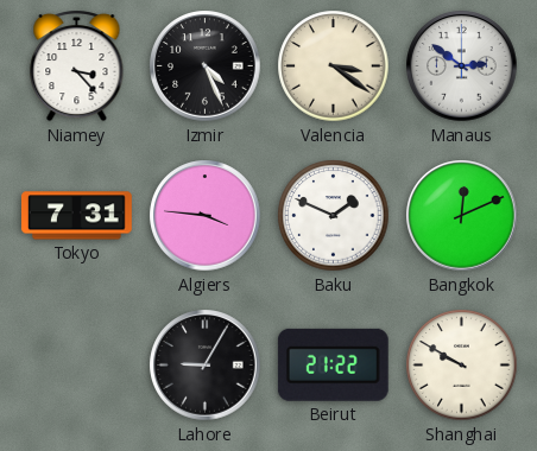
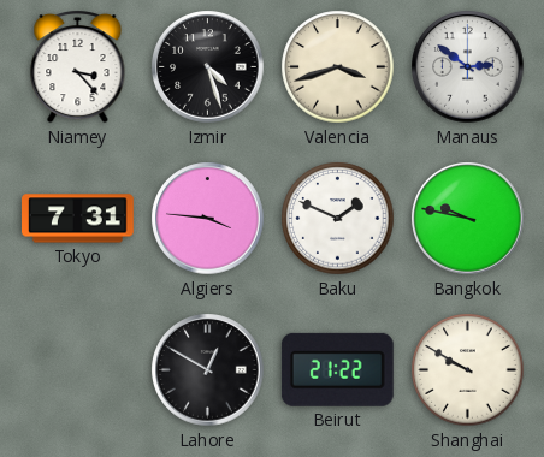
Izmir: 4:26 -> 4:27
Valencia: 3:21 -> 3:42
Bangkok: 12:11 -> 9:47
Lahore: 9:05 -> 12:50
